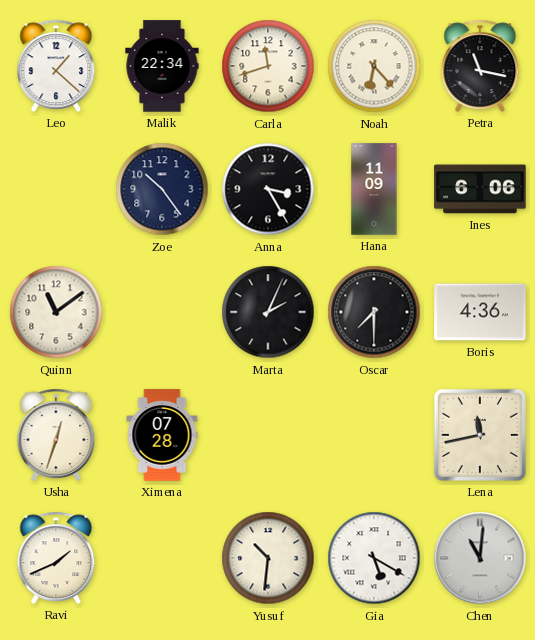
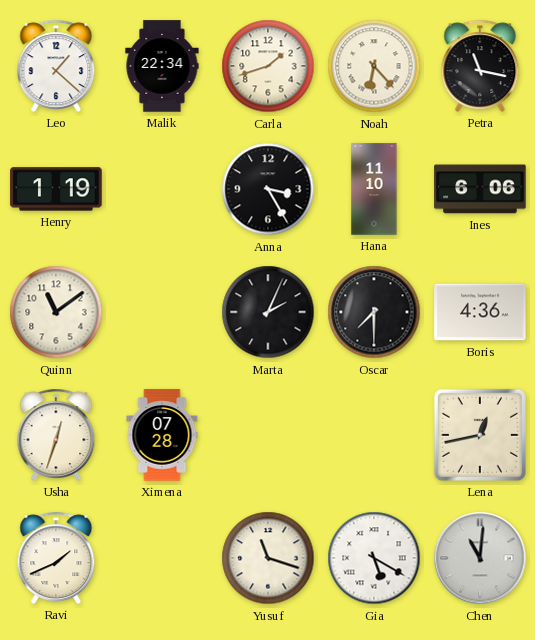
Carla: 11:42 -> 1:42
Henry: none -> 1:19
Zoe: 10:24 -> none
Hana: 11:09 -> 11:10
Lena: 11:43 -> 12:43
Yusuf: 10:31 -> 11:18
